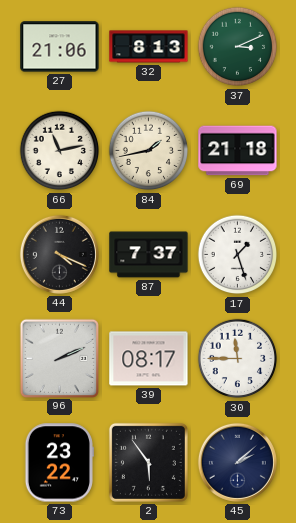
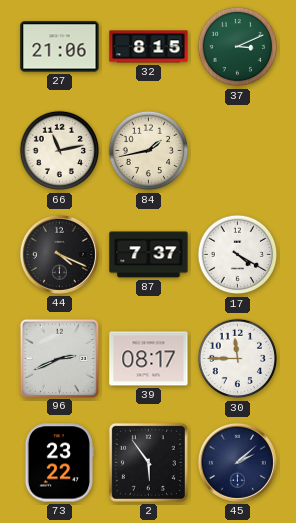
32: 8:13 -> 8:15
69: 21:18 -> none
17: 1:27 -> 4:20
96: 2:11 -> 2:41
